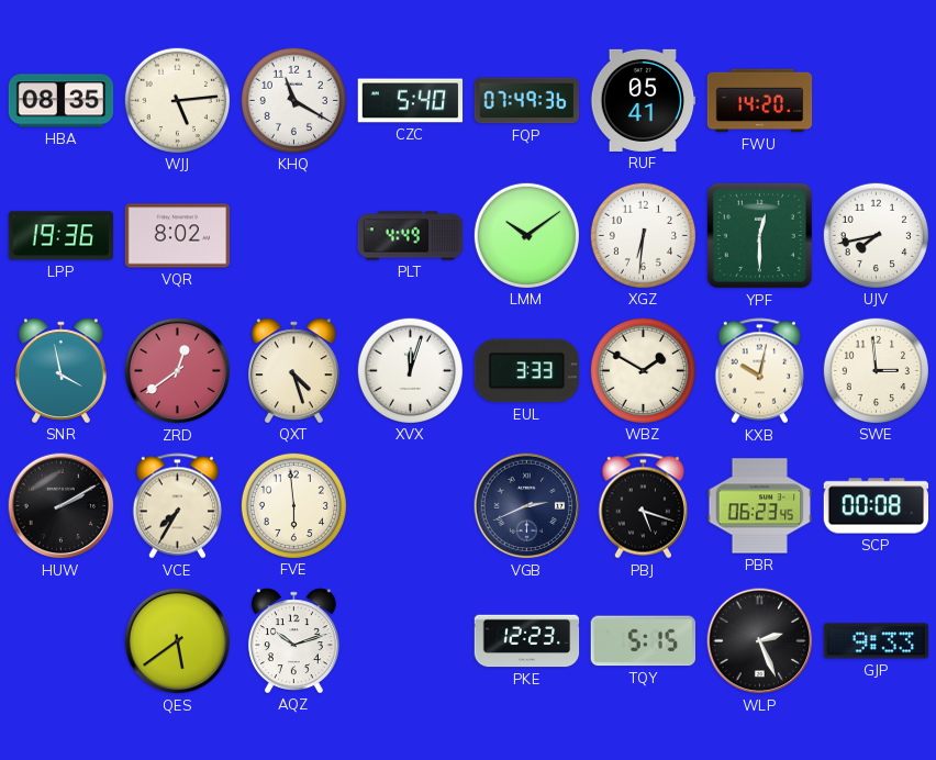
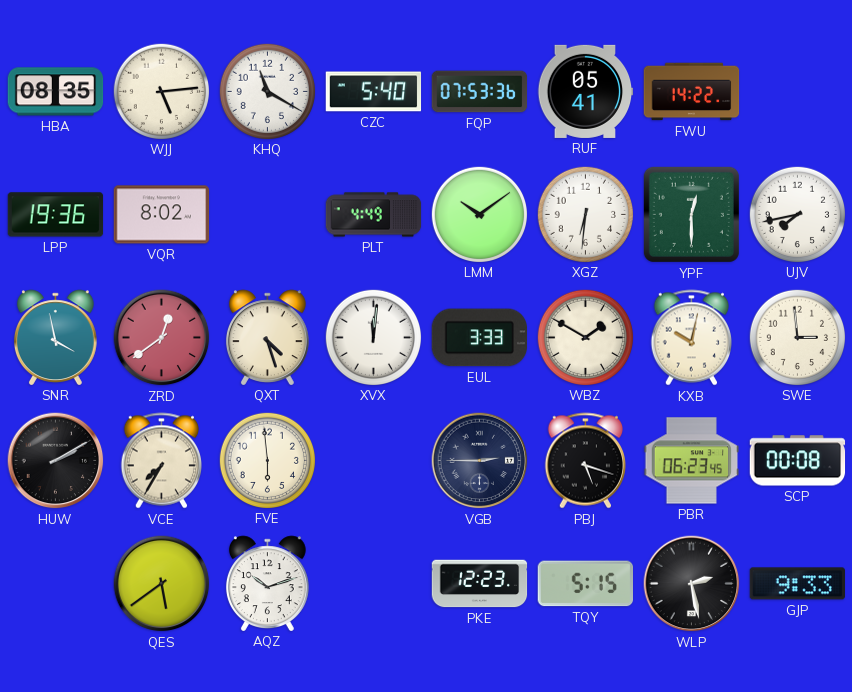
FQP: 07:49 -> 07:53
FWU: 14:20 -> 14:22
XVX: 12:03 -> 12:01
VGB: 2:41 -> 2:45
WLP: 2:26 -> 2:28
